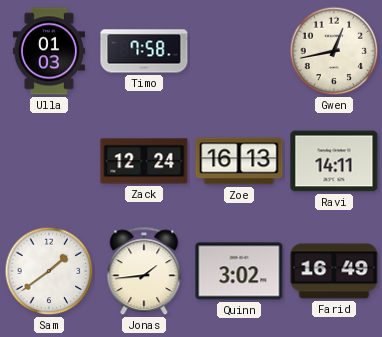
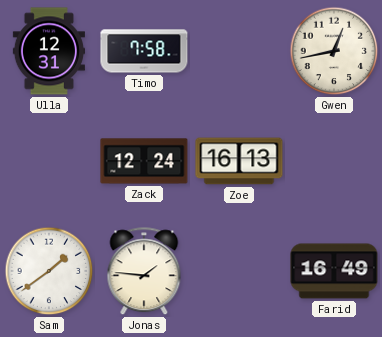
Ulla: 01:03 -> 12:31
Ravi: 14:11 -> none
Jonas: 1:44 -> 1:46
Quinn: 3:02 -> none
